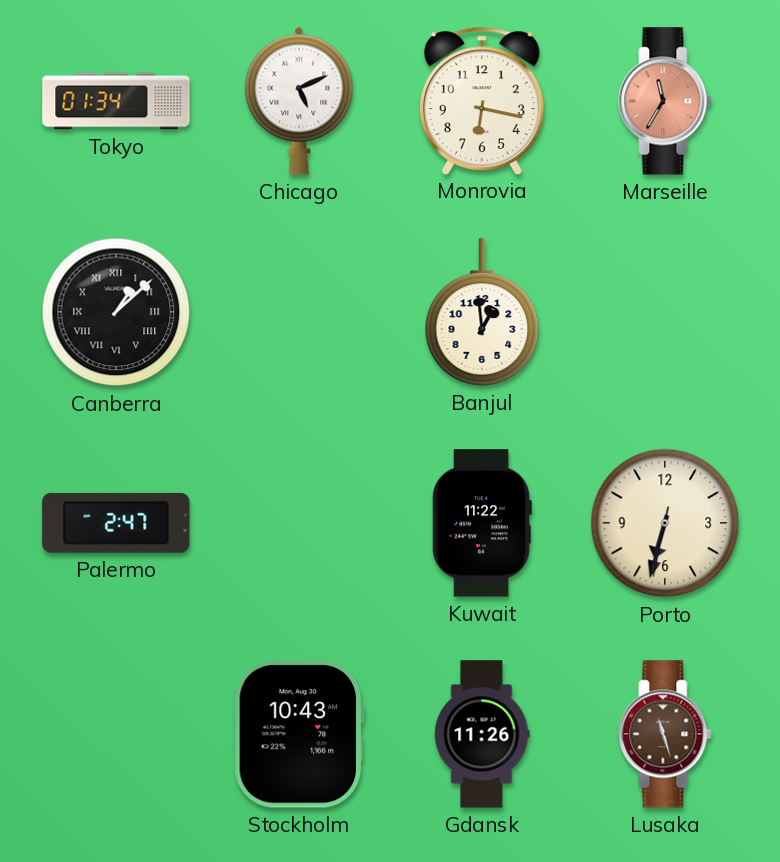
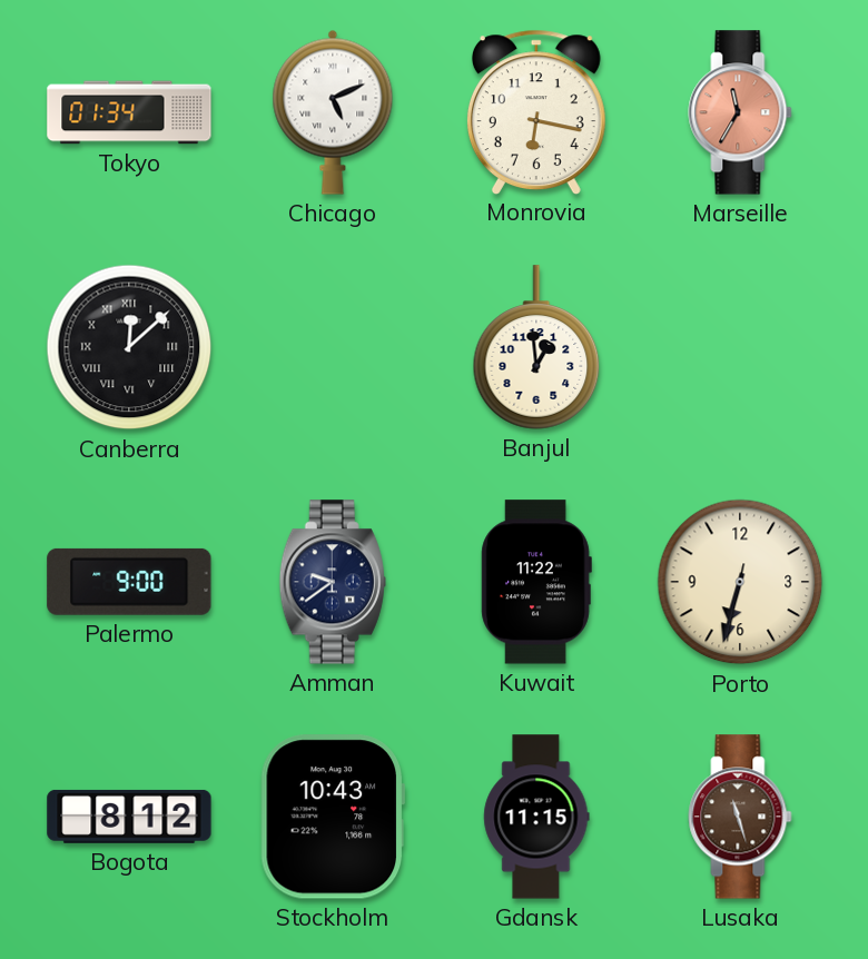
Canberra: 1:08 -> 12:08
Palermo: 2:47 -> 9:00
Amman: none -> 9:39
Bogota: none -> 8:12
Gdansk: 11:26 -> 11:15
